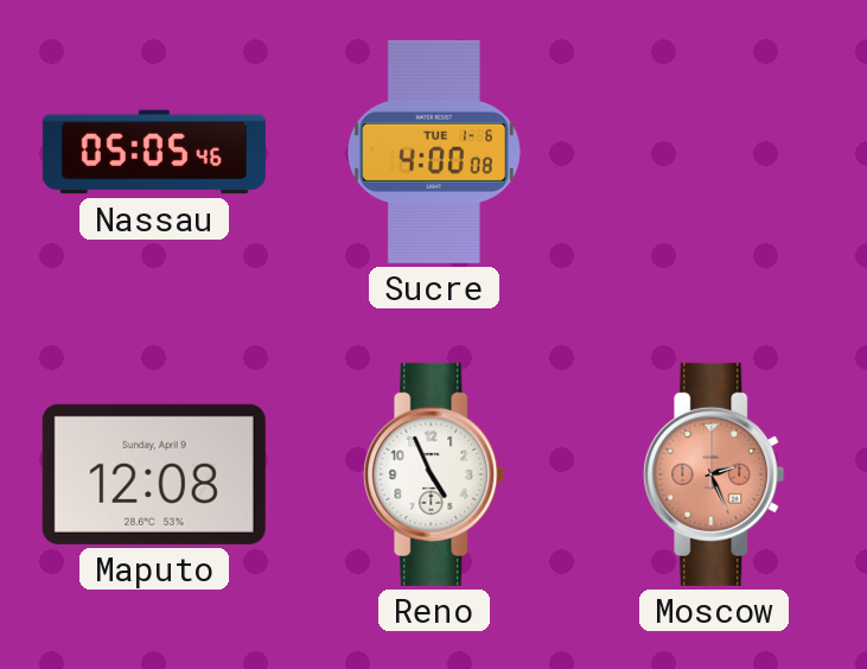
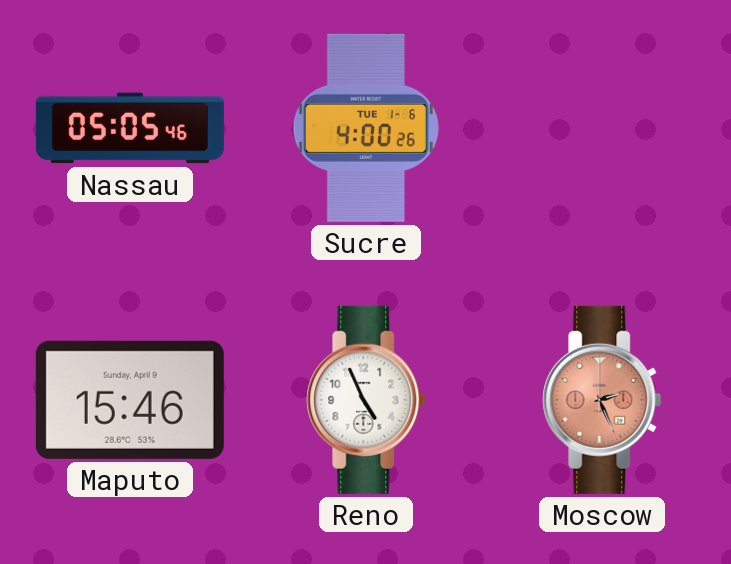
Sucre: 4:00:08 -> 4:00:26
Maputo: 12:08 -> 15:46
